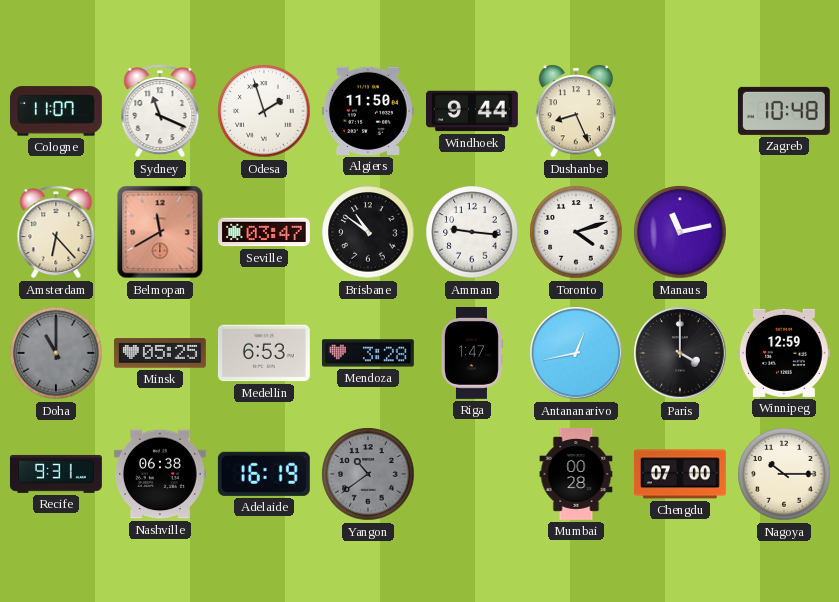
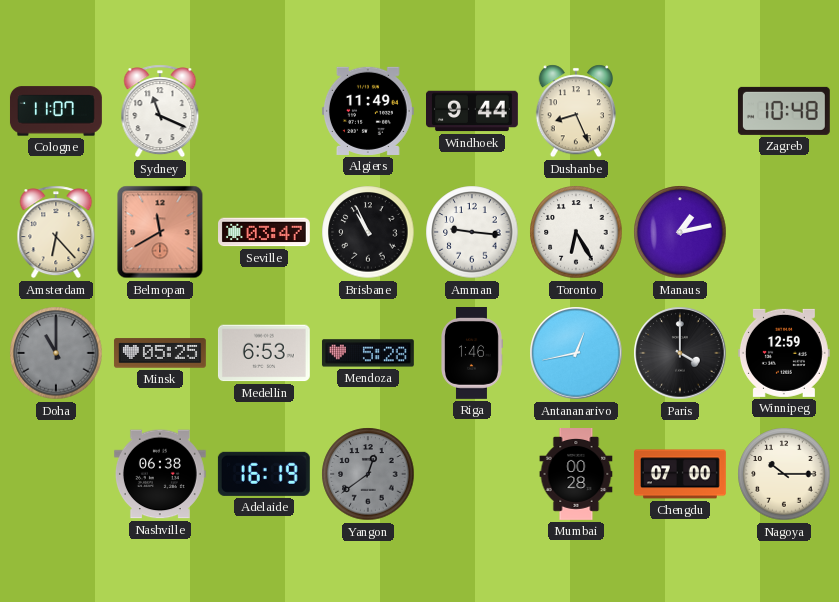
Odesa: 1:57 -> none
Algiers: 11:50 -> 11:49
Brisbane: 10:51 -> 10:56
Toronto: 4:12 -> 6:25
Manaus: 11:13 -> 1:13
Mendoza: 3:28 -> 5:28
Riga: 1:47 -> 1:46
Recife: 9:31 -> none
Yangon: 10:39 -> 12:39
